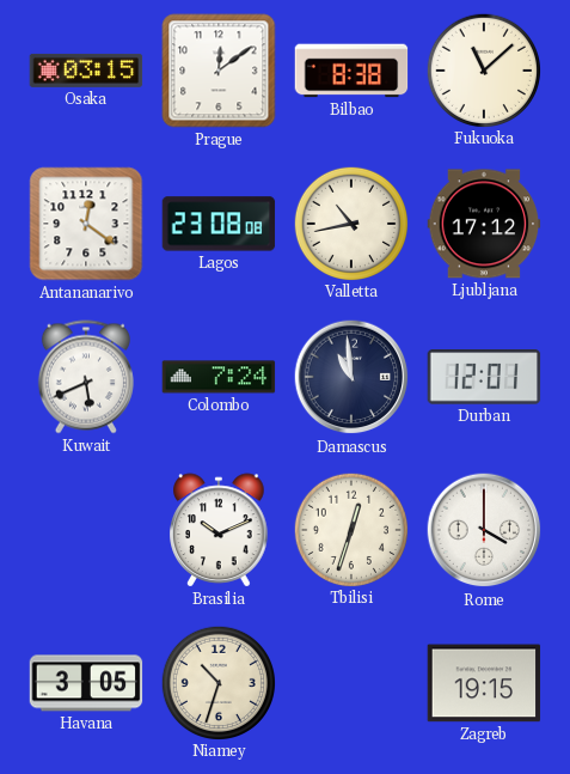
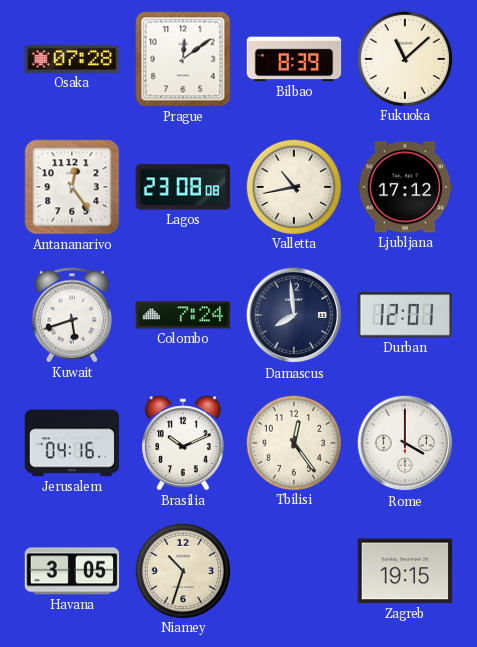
Osaka: 03:15 -> 07:28
Bilbao: 8:38 -> 8:39
Antananarivo: 12:21 -> 12:24
Kuwait: 5:41 -> 5:42
Damascus: 10:59 -> 7:59
Jerusalem: none -> 04:16
Tbilisi: 12:33 -> 12:24
